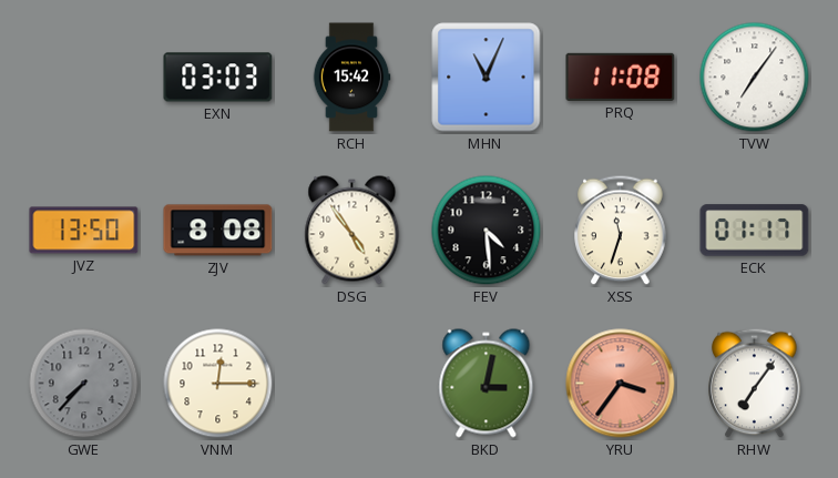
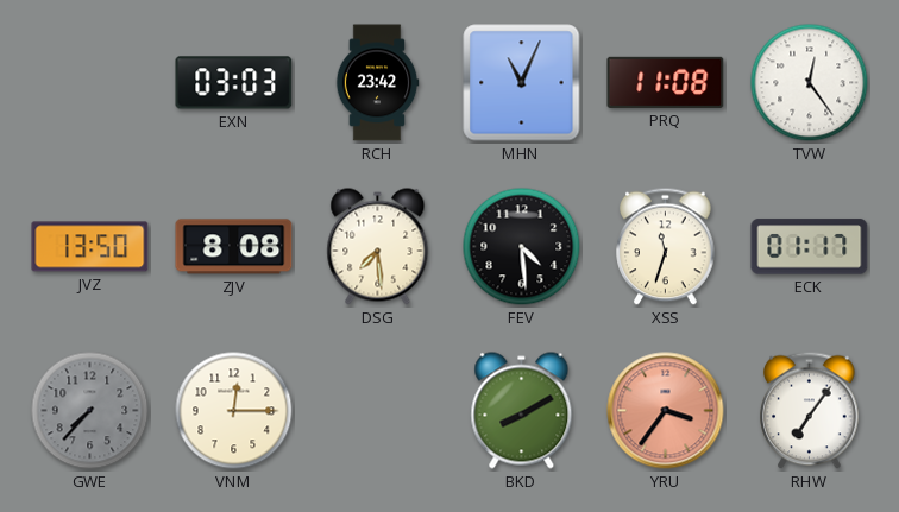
RCH: 15:42 -> 23:42
TVW: 7:06 -> 12:24
DSG: 4:54 -> 7:29
BKD: 3:02 -> 8:10
